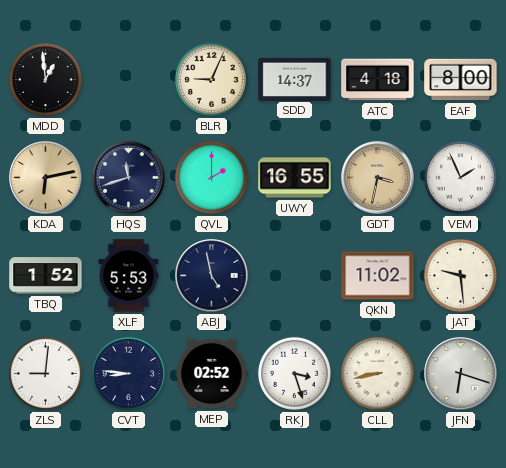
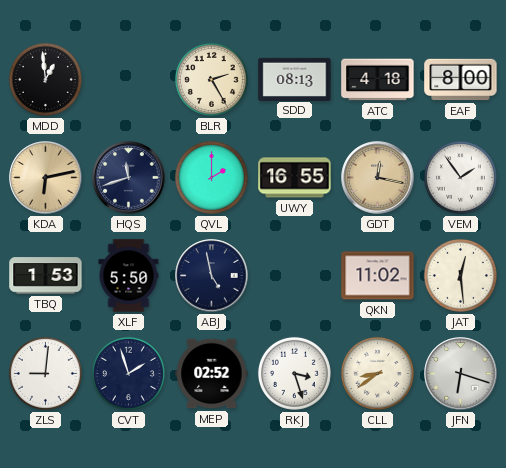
BLR: 9:04 -> 2:25
SDD: 14:37 -> 08:13
GDT: 3:32 -> 12:17
VEM: 1:56 -> 1:54
TBQ: 1:52 -> 1:53
XLF: 5:53 -> 5:50
JAT: 9:29 -> 12:29
CVT: 8:46 -> 1:57
CLL: 8:43 -> 8:39
